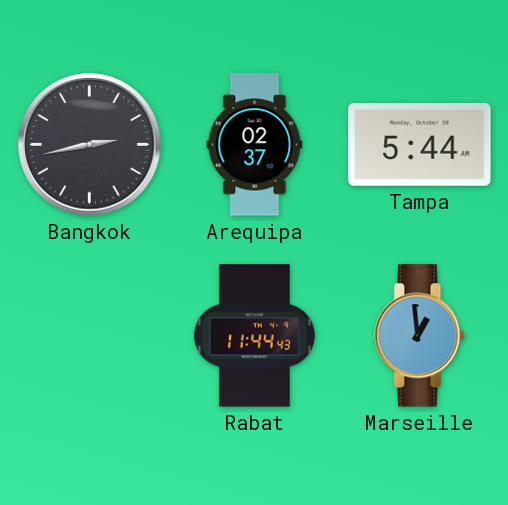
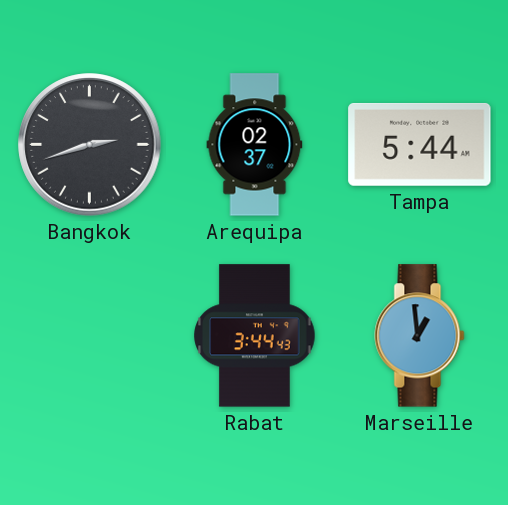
Bangkok: 2:43 -> 2:42
Rabat: 11:44 -> 3:44
